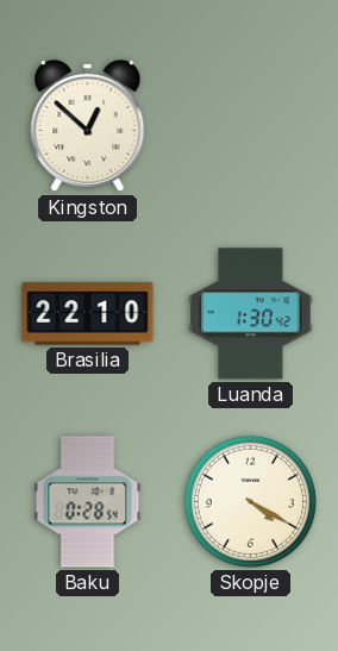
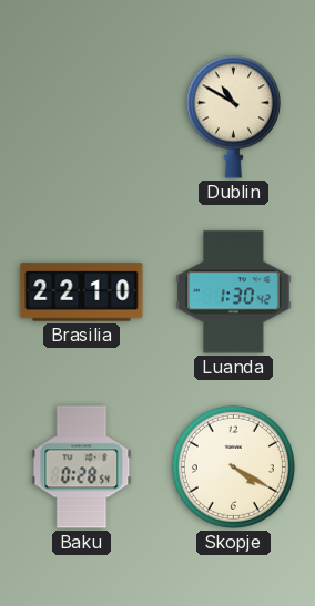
Kingston: 12:52 -> none
Dublin: none -> 10:50
